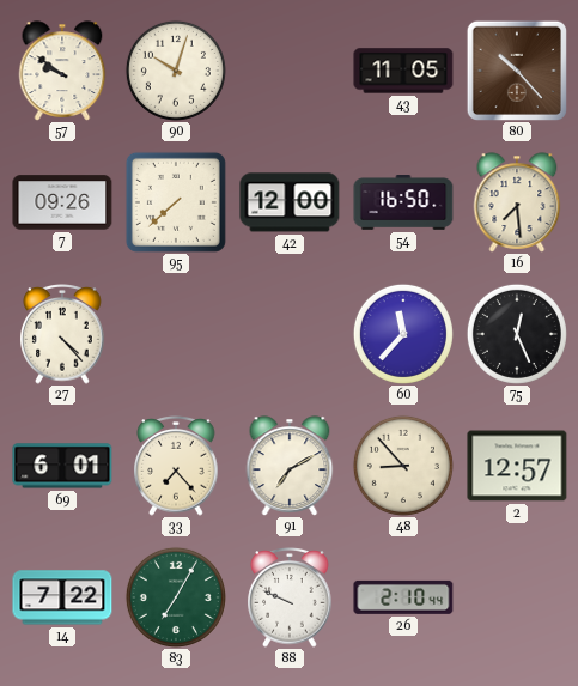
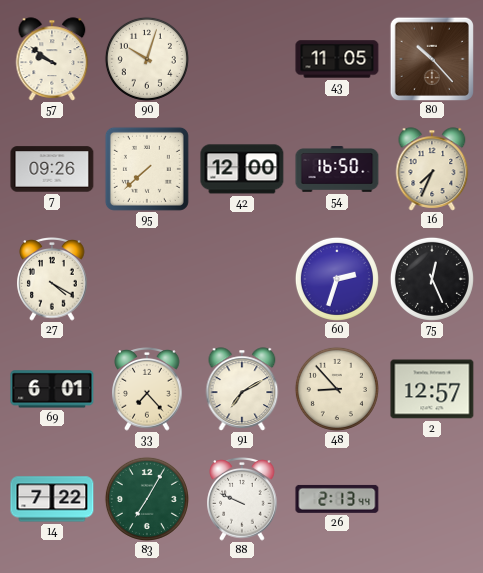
16: 7:29 -> 7:34
27: 4:23 -> 4:20
60: 11:37 -> 2:33
26: 2:10 -> 2:13
